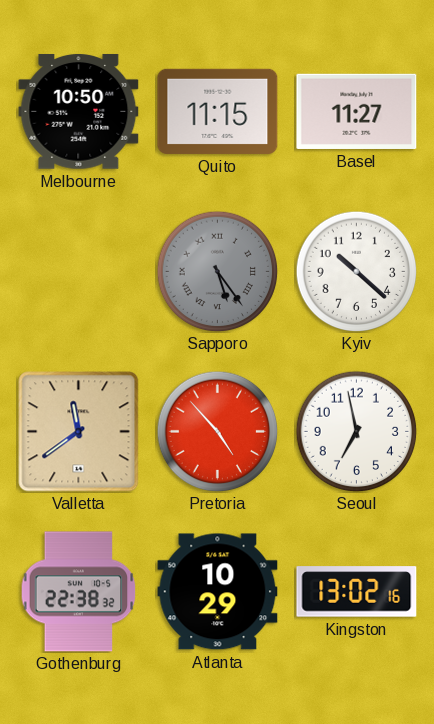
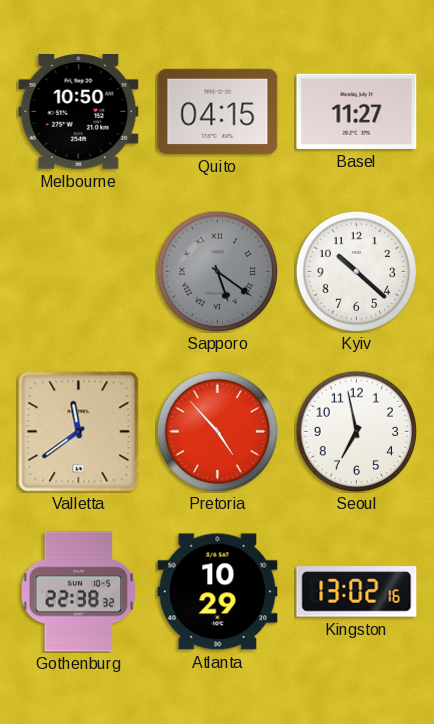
Quito: 11:15 -> 04:15
Sapporo: 5:24 -> 5:21
